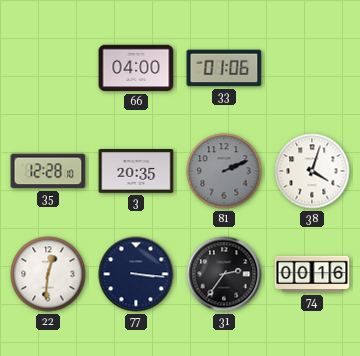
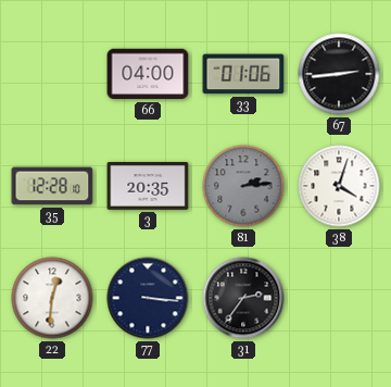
67: none -> 2:44
81: 2:11 -> 2:14
74: 00:16 -> none
